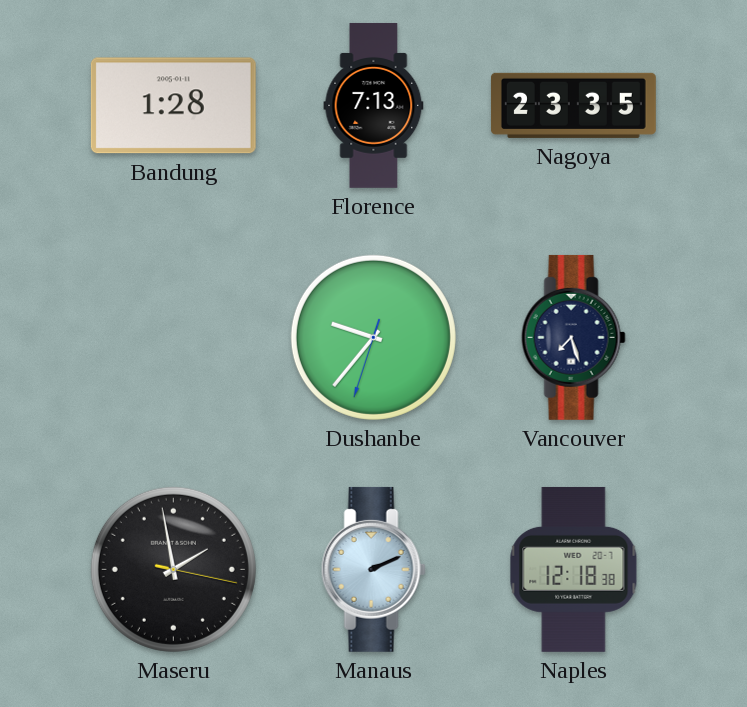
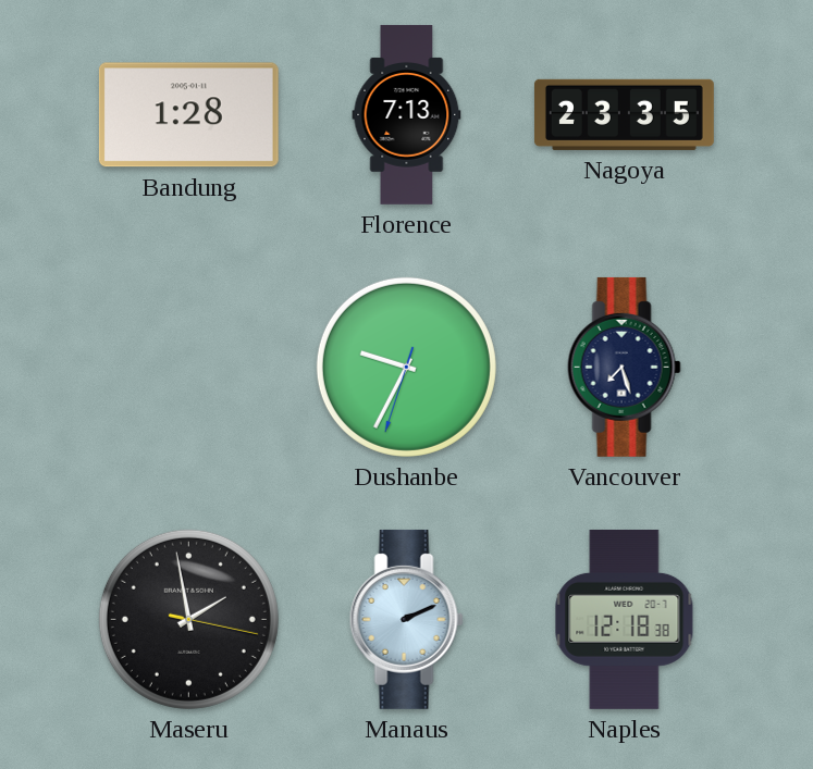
Dushanbe: 9:36 -> 9:34
